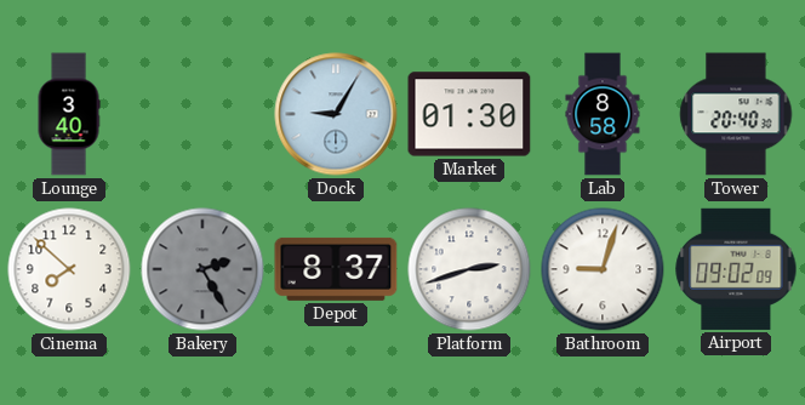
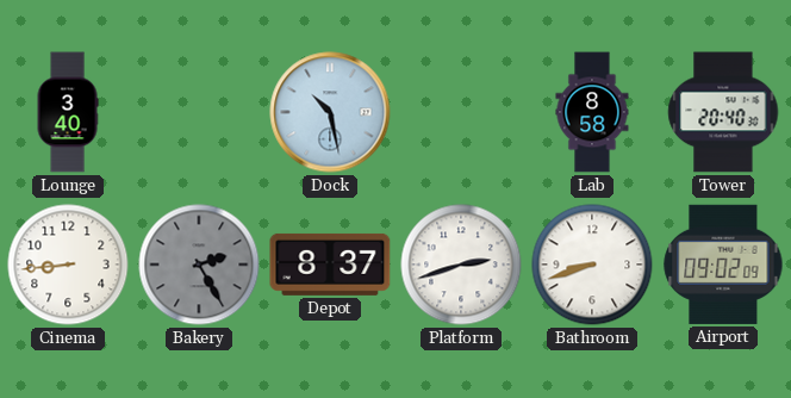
Dock: 9:05 -> 10:28
Market: 01:30 -> none
Cinema: 7:52 -> 8:44
Bathroom: 9:03 -> 8:42
